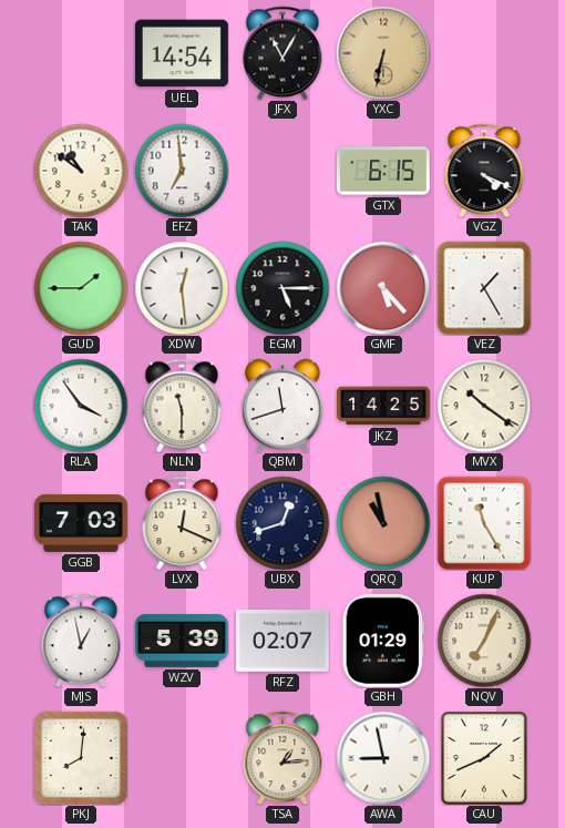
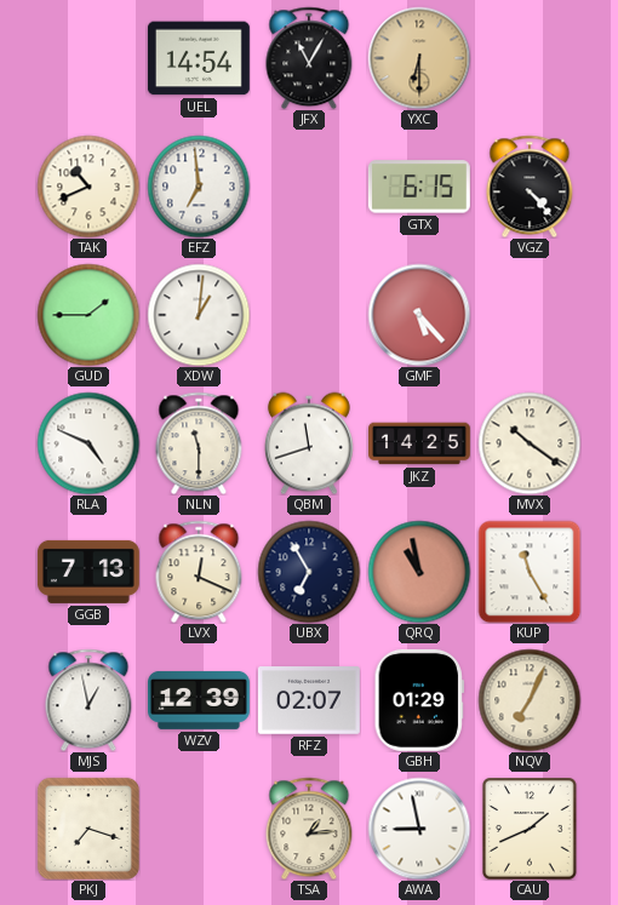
YXC: 6:32 -> 6:30
TAK: 10:51 -> 10:41
VGZ: 4:19 -> 4:23
XDW: 12:29 -> 1:01
EGM: 5:15 -> none
VEZ: 1:25 -> none
RLA: 3:54 -> 4:49
GGB: 7:03 -> 7:13
UBX: 12:42 -> 6:55
WZV: 5:39 -> 12:39
PKJ: 8:01 -> 7:18
